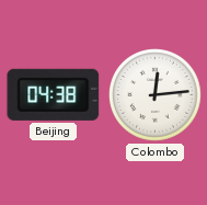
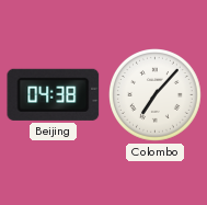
Colombo: 12:14 -> 7:07
